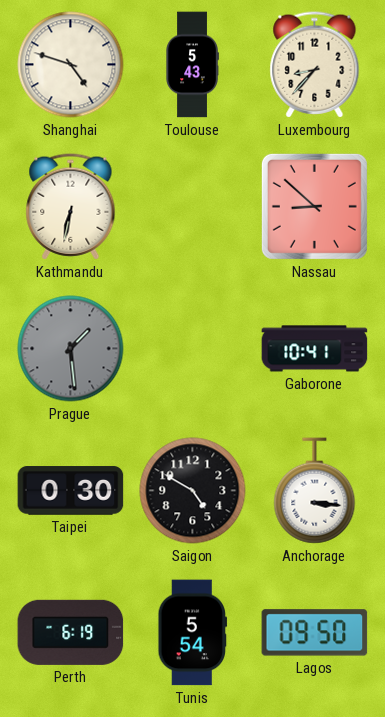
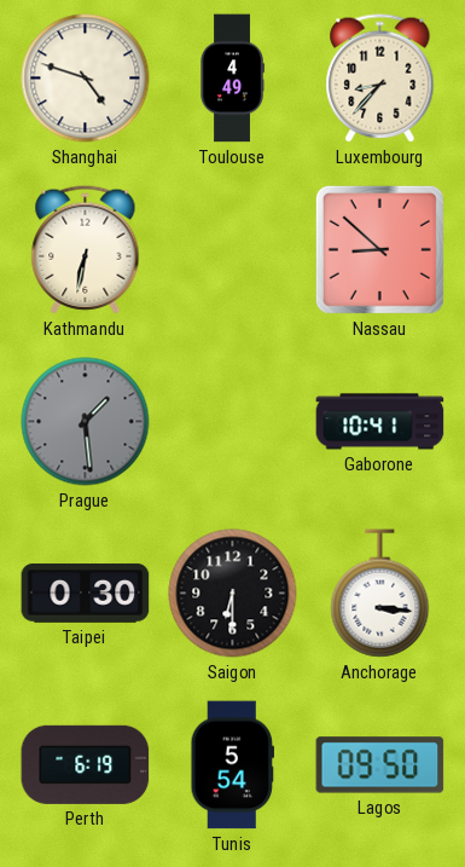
Toulouse: 5:43 -> 4:49
Saigon: 4:50 -> 6:30
